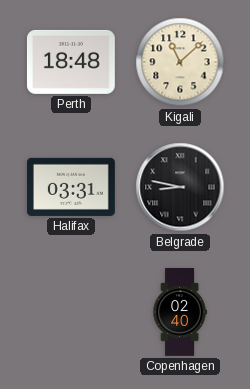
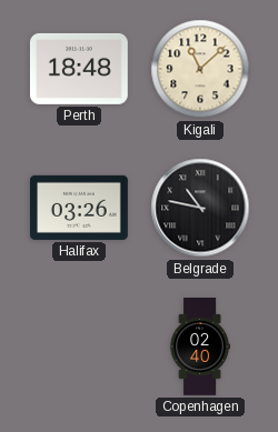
Halifax: 03:31 -> 03:26
Belgrade: 8:47 -> 10:47
